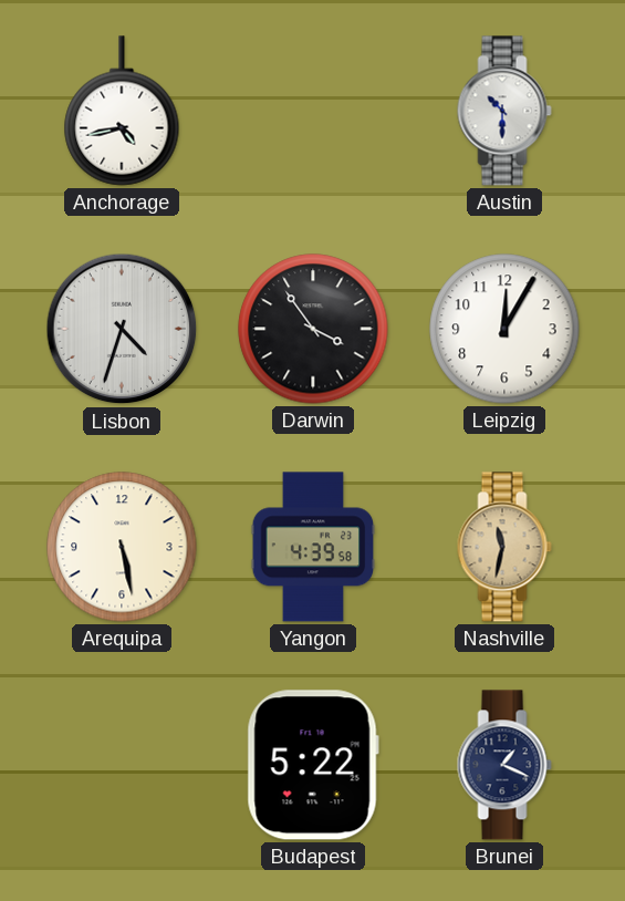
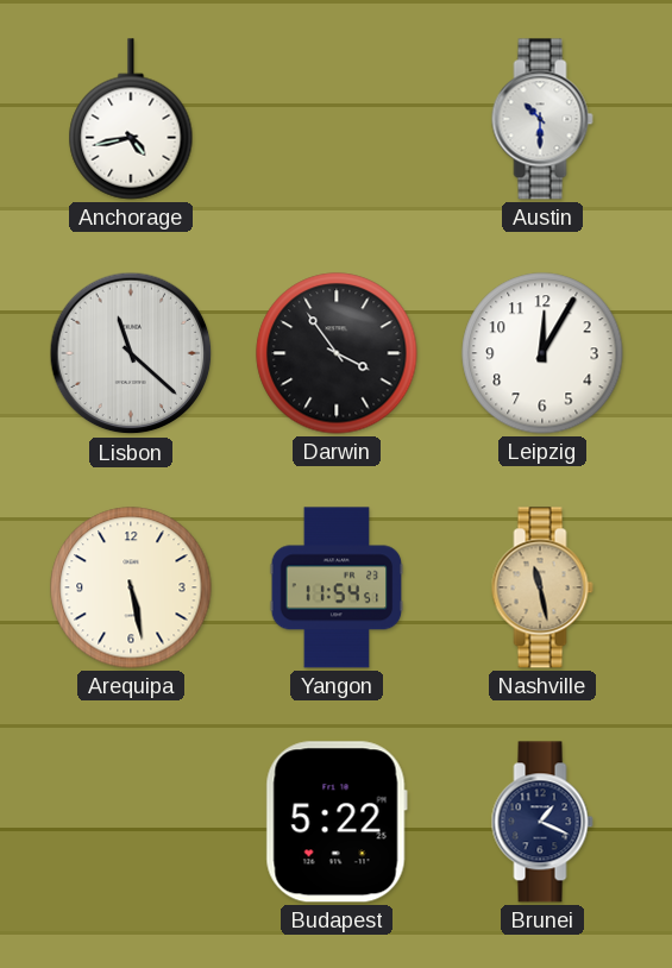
Lisbon: 4:33 -> 11:22
Yangon: 4:39 -> 11:54
Nashville: 11:32 -> 11:28
